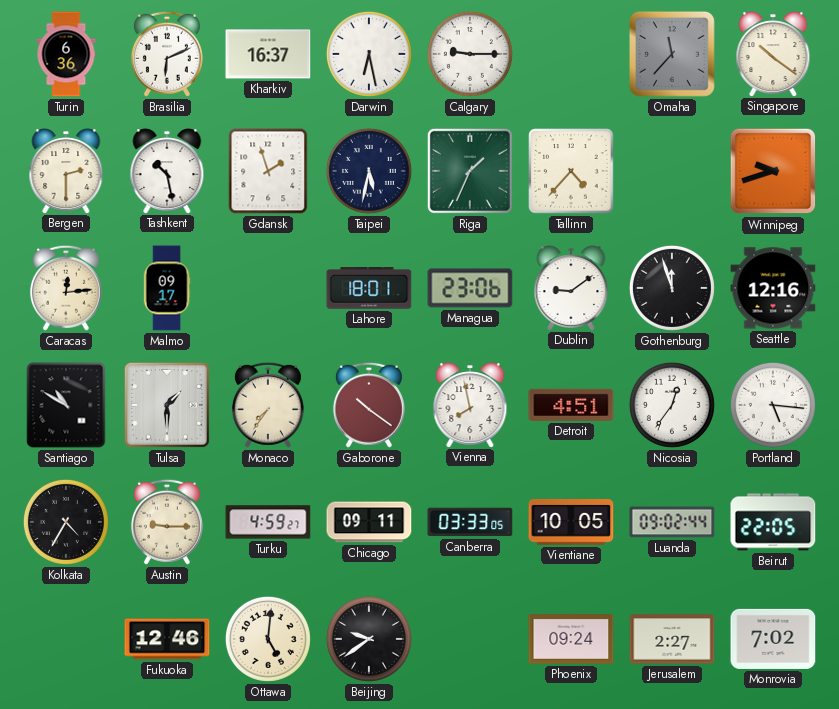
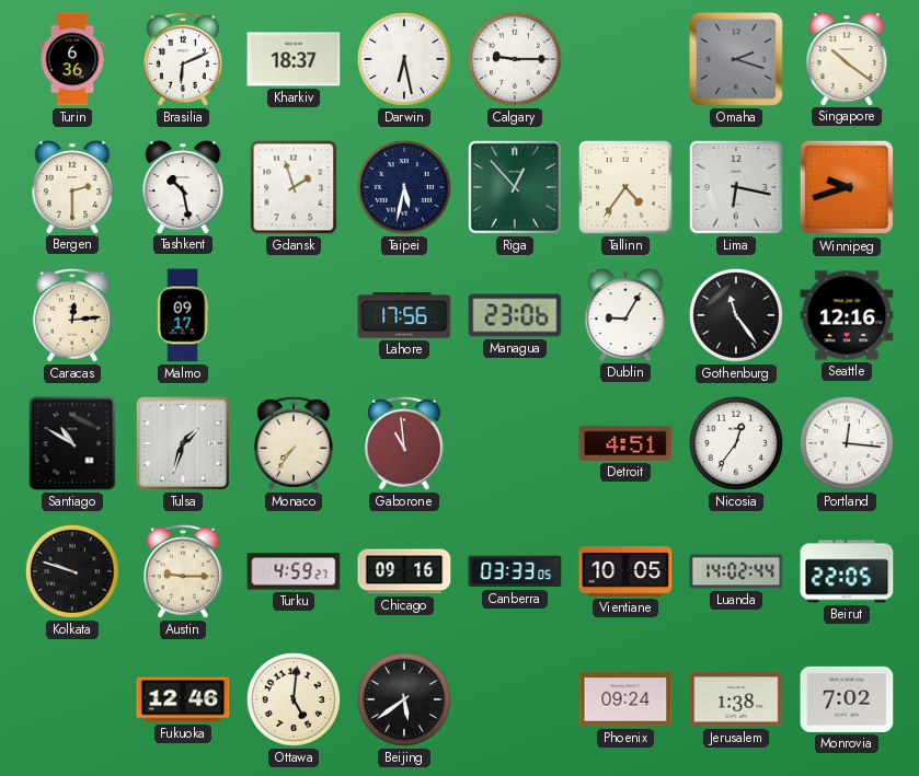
Kharkiv: 16:37 -> 18:37
Omaha: 11:37 -> 2:18
Riga: 1:34 -> 12:53
Tallinn: 4:37 -> 4:36
Lima: none -> 6:17
Lahore: 18:01 -> 17:56
Dublin: 9:09 -> 9:05
Gothenburg: 11:57 -> 11:24
Tulsa: 1:30 -> 1:33
Gaborone: 10:21 -> 10:59
Vienna: 7:58 -> none
Portland: 5:16 -> 12:16
Kolkata: 4:35 -> 9:48
Chicago: 09:11 -> 09:16
Luanda: 09:02 -> 14:02
Beijing: 9:39 -> 5:39
Jerusalem: 2:27 -> 1:38
